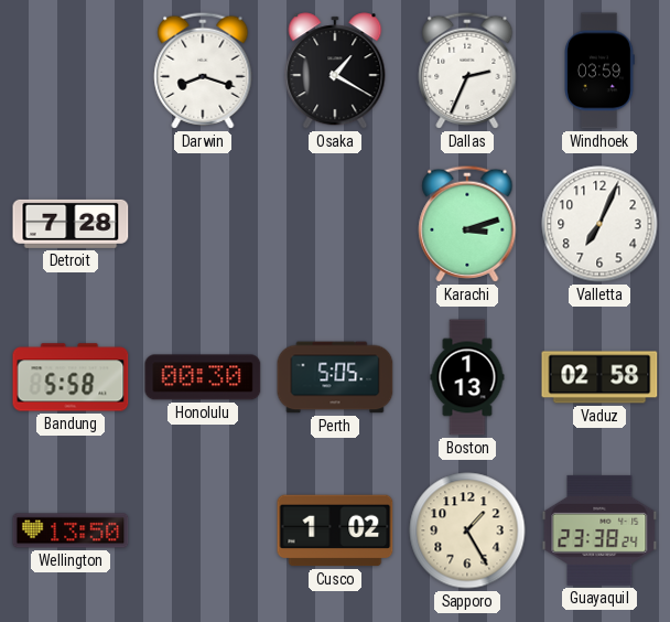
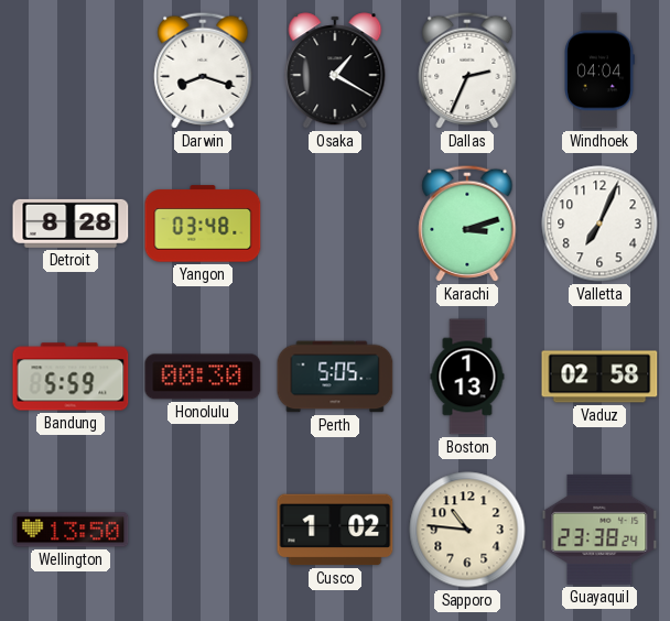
Windhoek: 03:59 -> 04:04
Detroit: 7:28 -> 8:28
Yangon: none -> 03:48
Bandung: 5:58 -> 5:59
Sapporo: 1:25 -> 10:46
